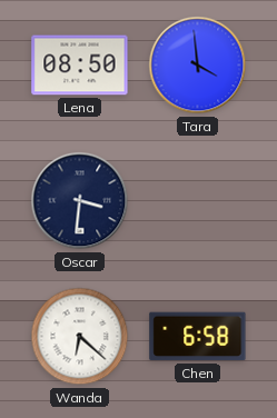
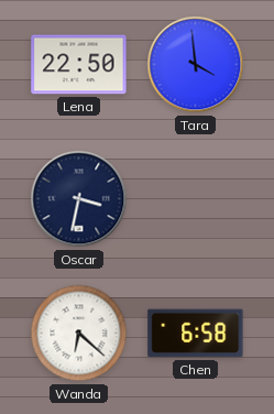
Lena: 08:50 -> 22:50
Oscar: 3:31 -> 3:32
